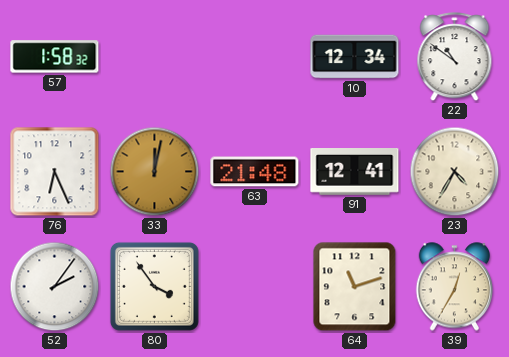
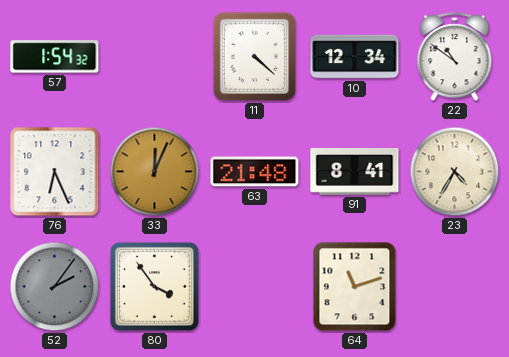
57: 1:58 -> 1:54
11: none -> 4:22
33: 12:02 -> 12:04
91: 12:41 -> 8:41
52 dial: white -> grey
39: 12:35 -> none
